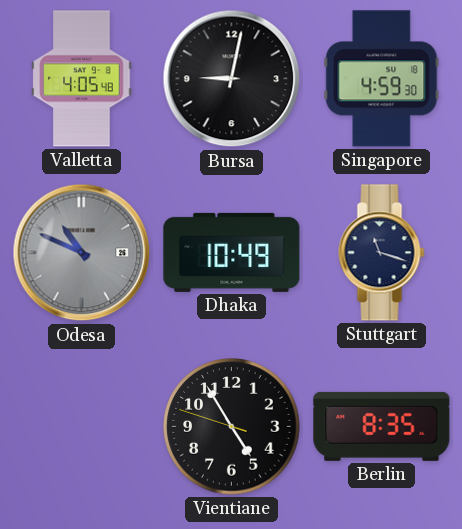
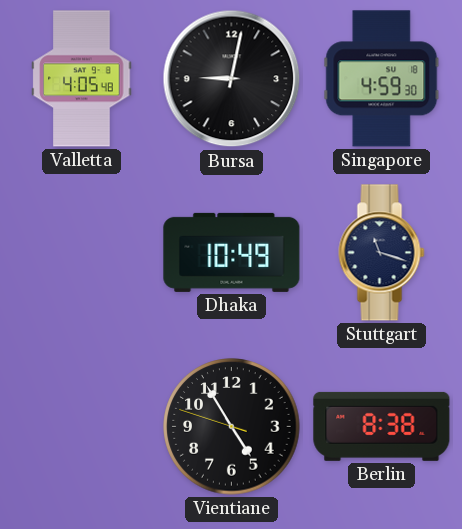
Odesa: 10:49 -> none
Berlin: 8:35 -> 8:38
